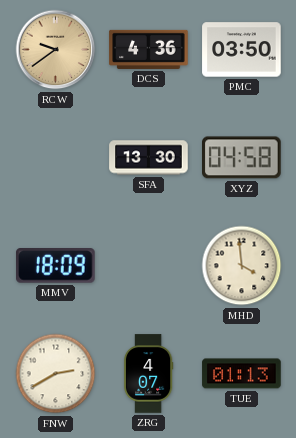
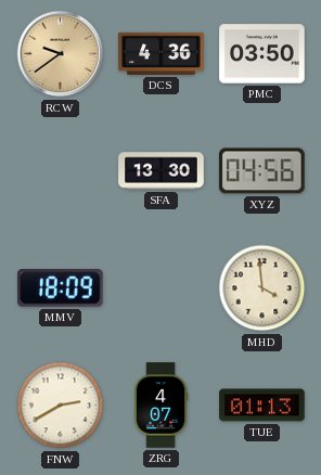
XYZ: 04:58 -> 04:56
